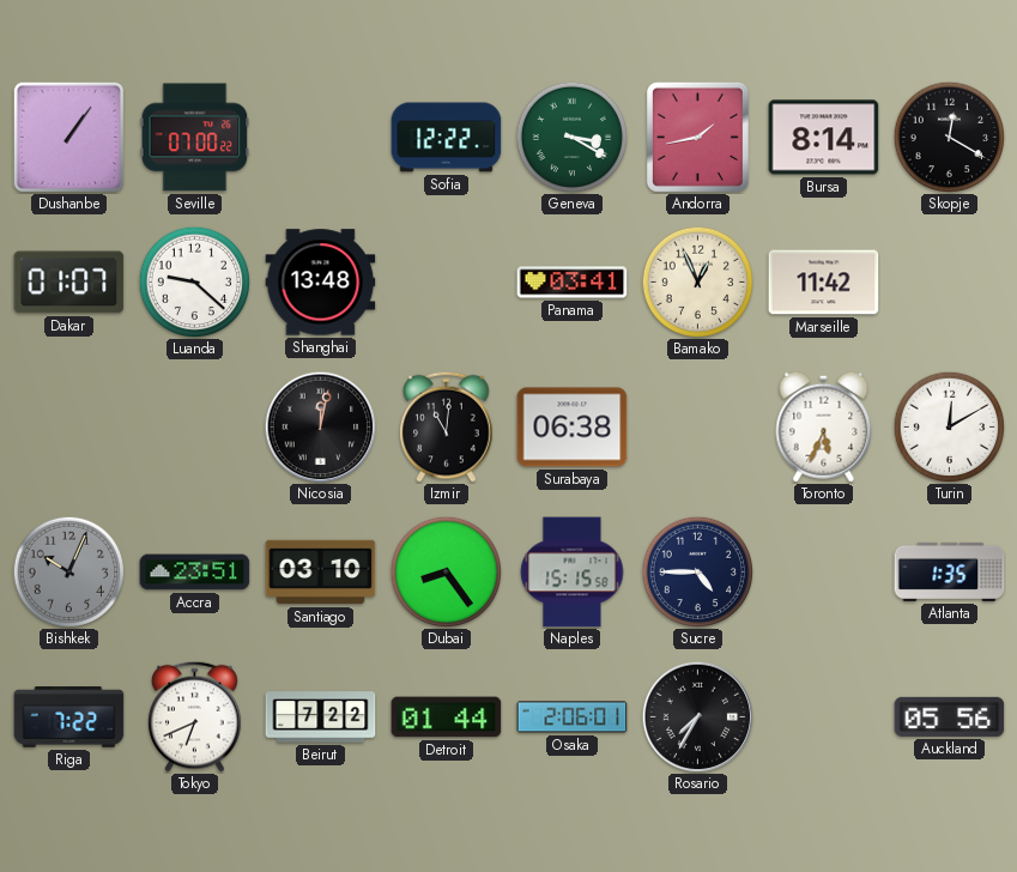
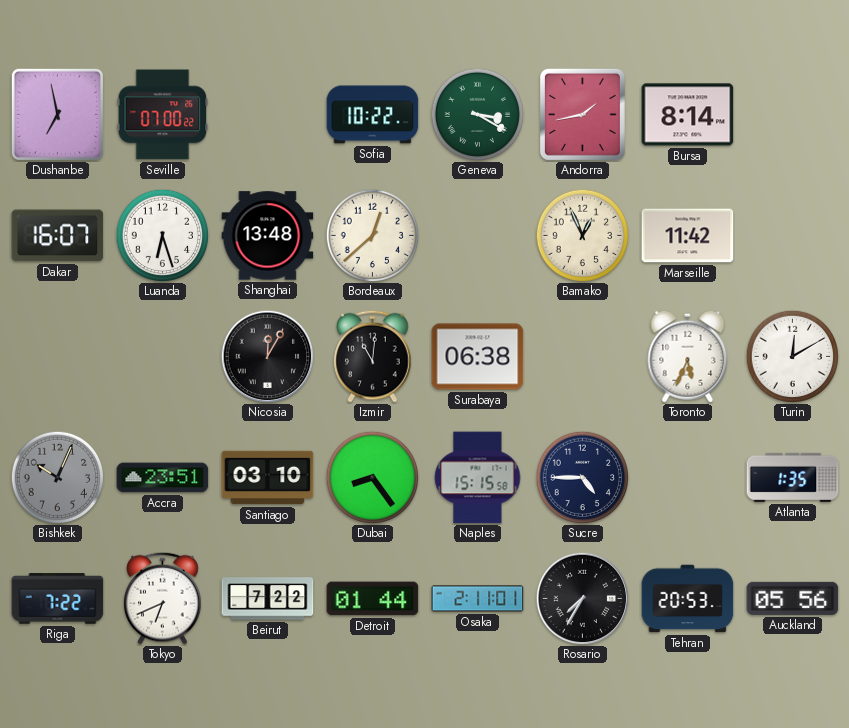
Dushanbe: 1:06 -> 6:58
Sofia: 12:22 -> 10:22
Skopje: 12:20 -> none
Dakar: 01:07 -> 16:07
Luanda: 9:22 -> 6:27
Bordeaux: none -> 12:38
Panama: 03:41 -> none
Nicosia: 12:02 -> 12:05
Osaka: 2:06 -> 2:11
Tehran: none -> 20:53
